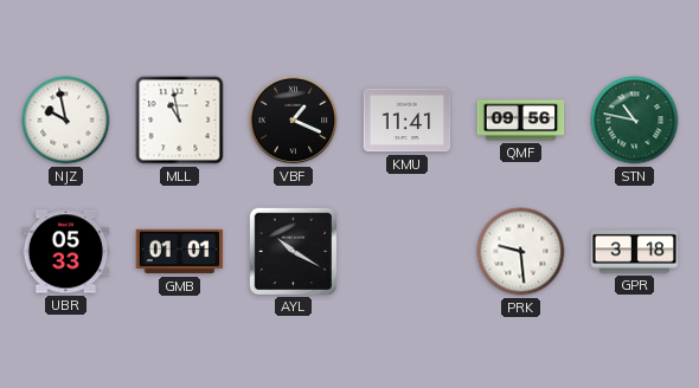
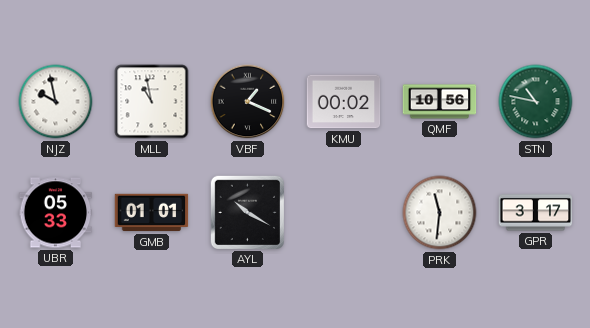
KMU: 11:41 -> 00:02
QMF: 09:56 -> 10:56
PRK: 9:29 -> 11:31
GPR: 3:18 -> 3:17
